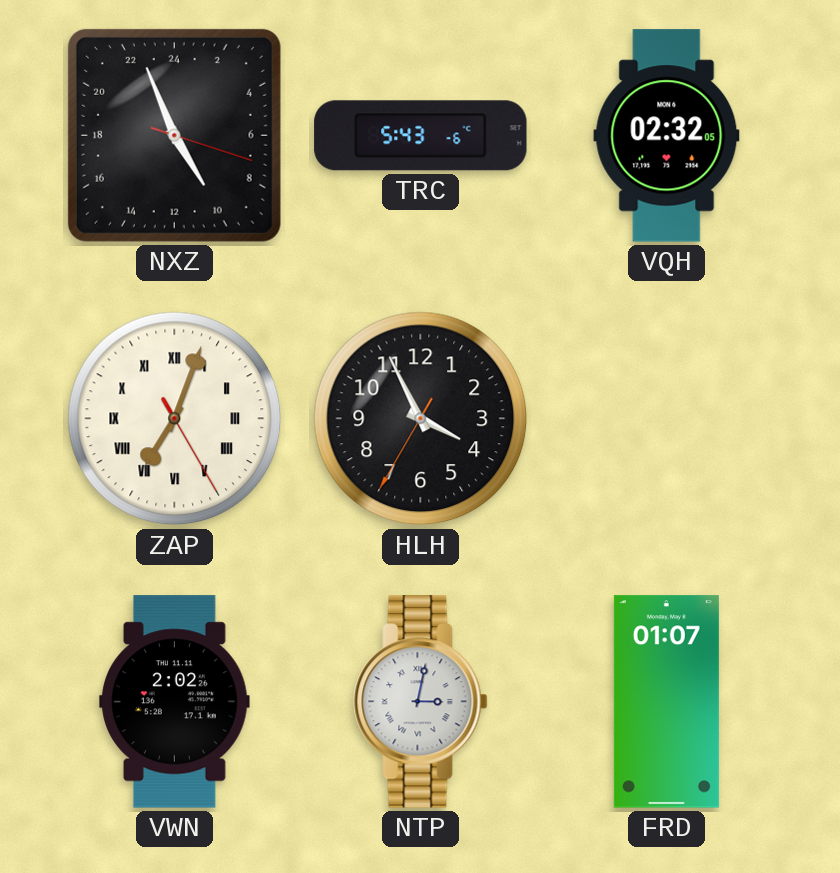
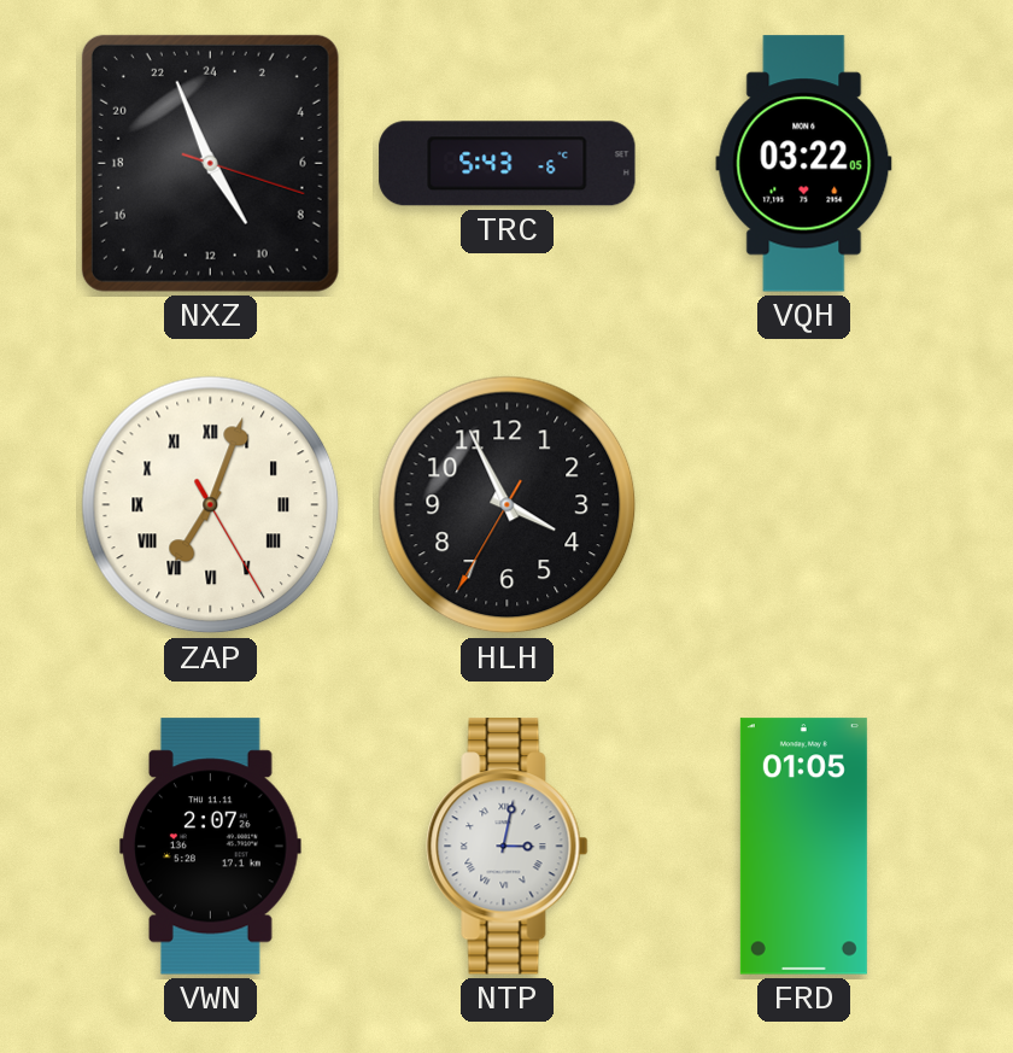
VQH: 02:32 -> 03:22
VWN: 2:02 -> 2:07
FRD: 01:07 -> 01:05
